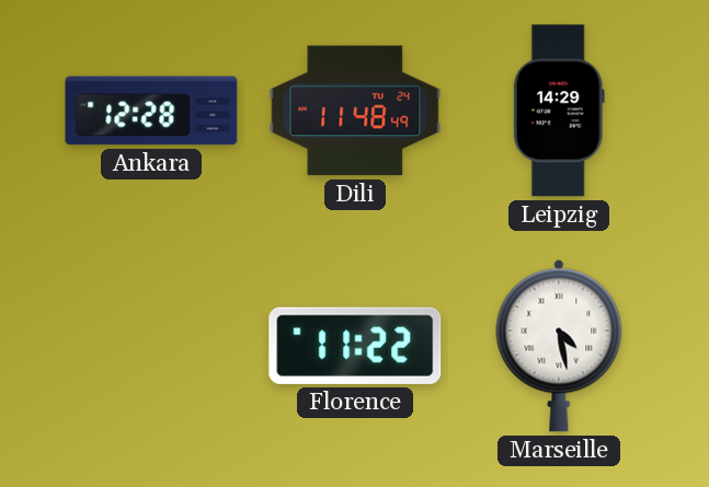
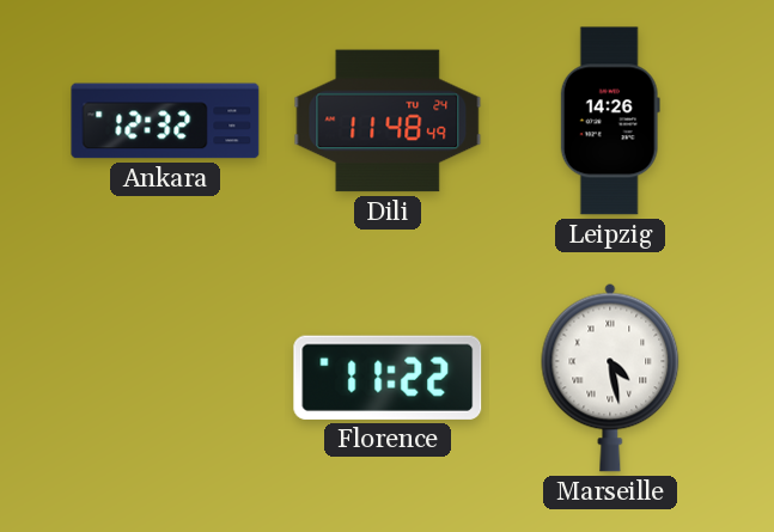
Ankara: 12:28 -> 12:32
Leipzig: 14:29 -> 14:26
